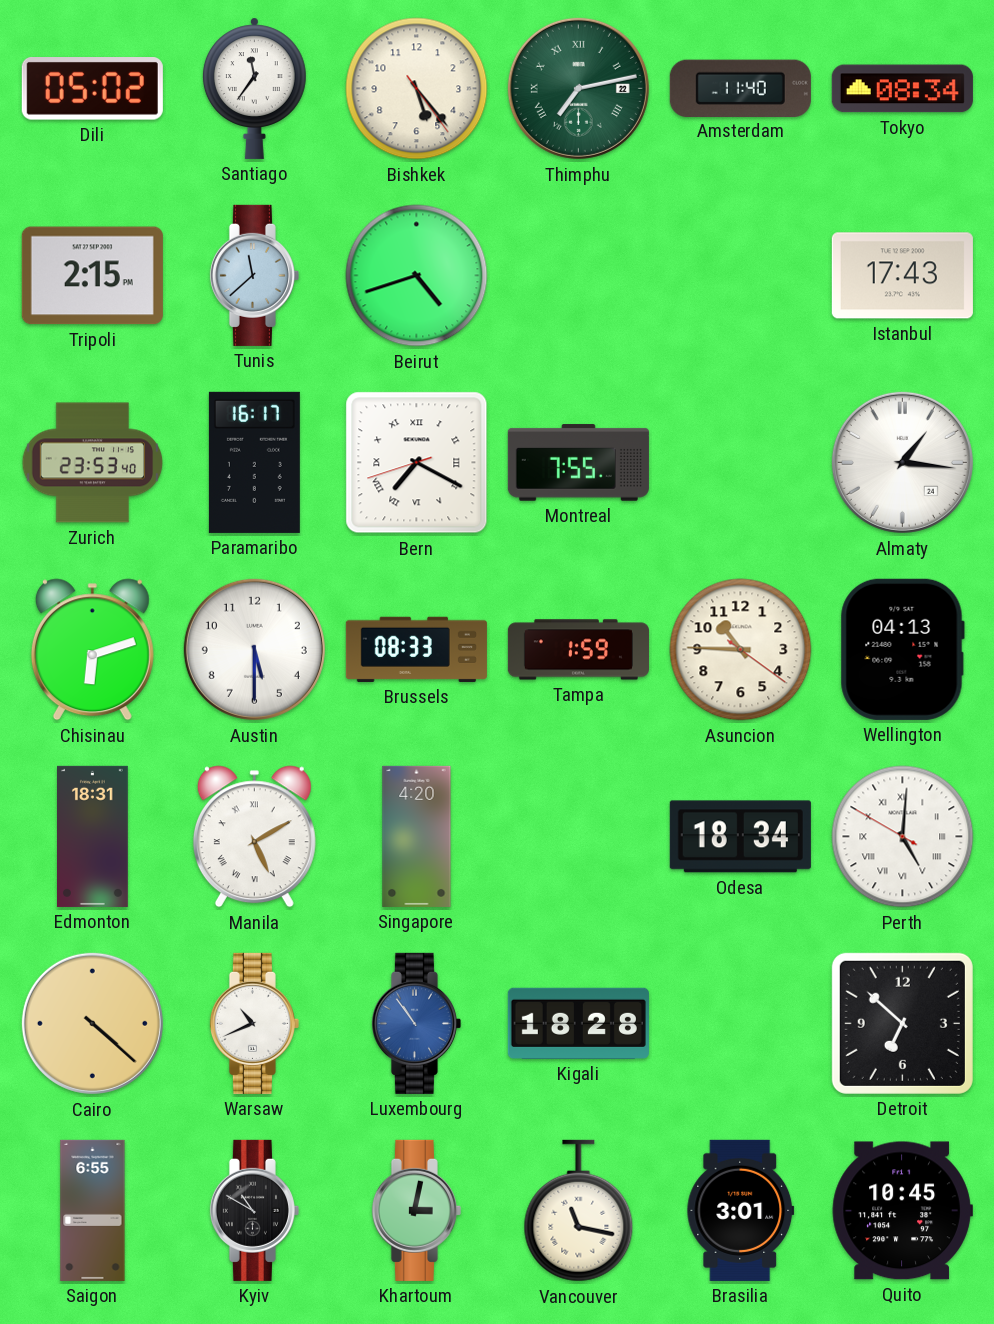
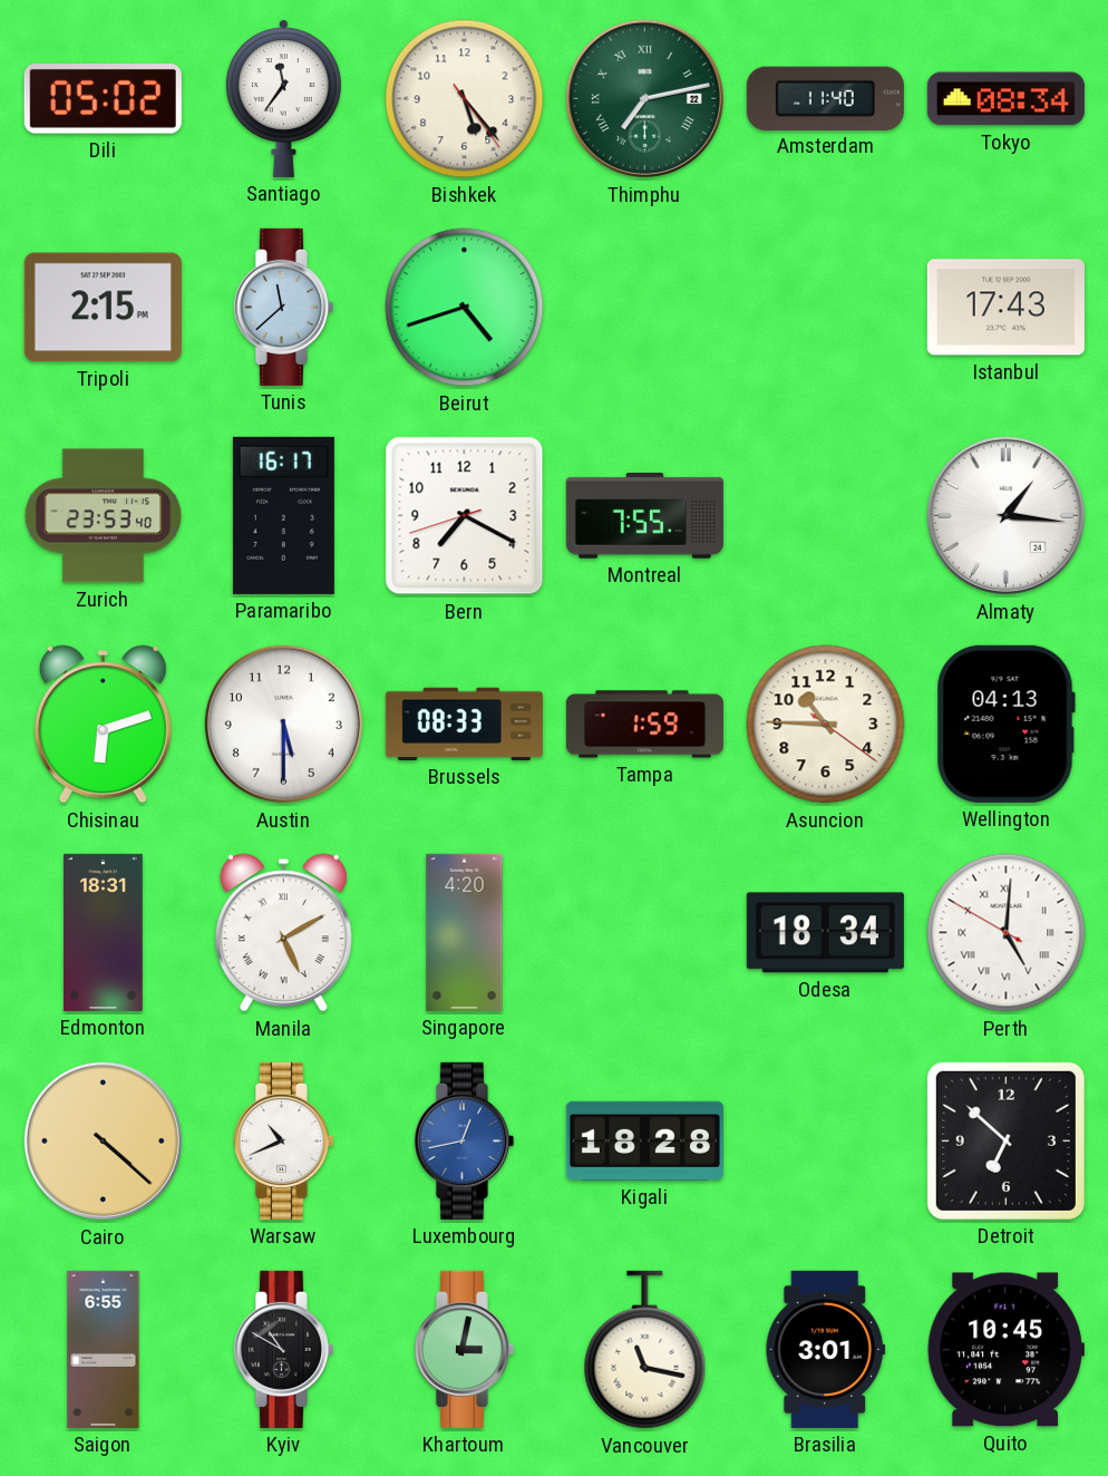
Bern numerals: Roman -> Arabic
Luxembourg: 10:54 -> 12:43
